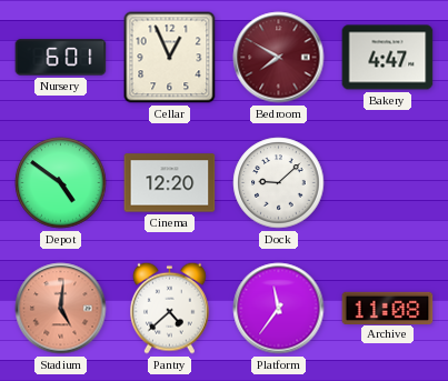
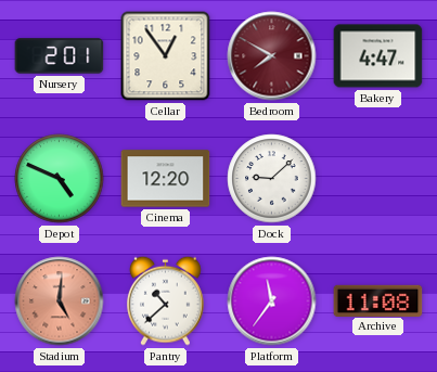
Nursery: 6:01 -> 2:01
Cellar: 12:56 -> 12:54
Depot: 4:51 -> 4:49
Pantry: 4:38 -> 10:38
